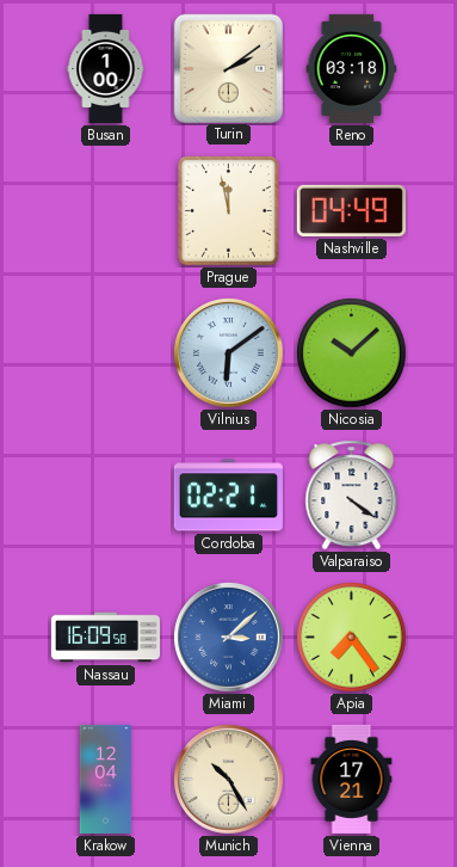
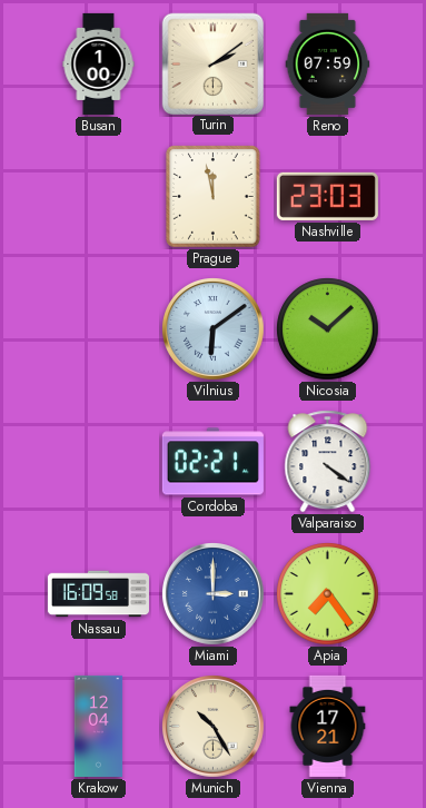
Reno: 03:18 -> 07:59
Nashville: 04:49 -> 23:03
Miami: 3:08 -> 3:00
